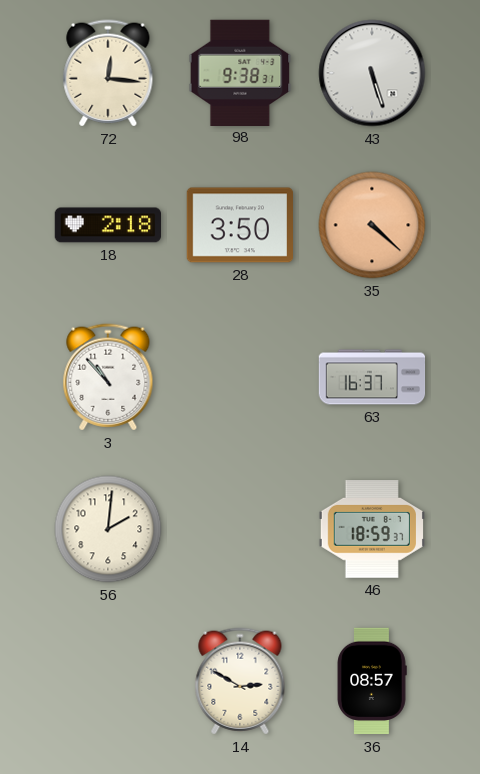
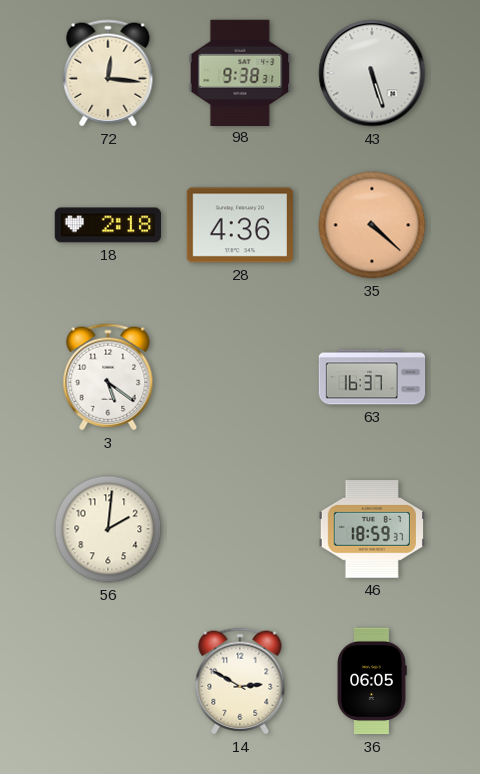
28: 3:50 -> 4:36
3: 10:53 -> 5:21
36: 08:57 -> 06:05
